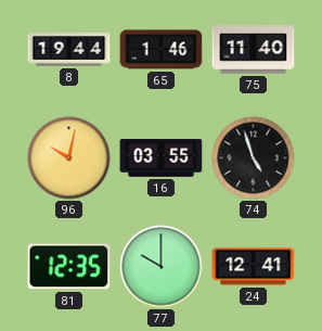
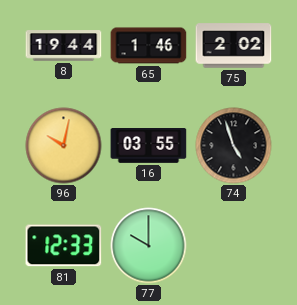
75: 11:40 -> 2:02
81: 12:35 -> 12:33
24: 12:41 -> none
